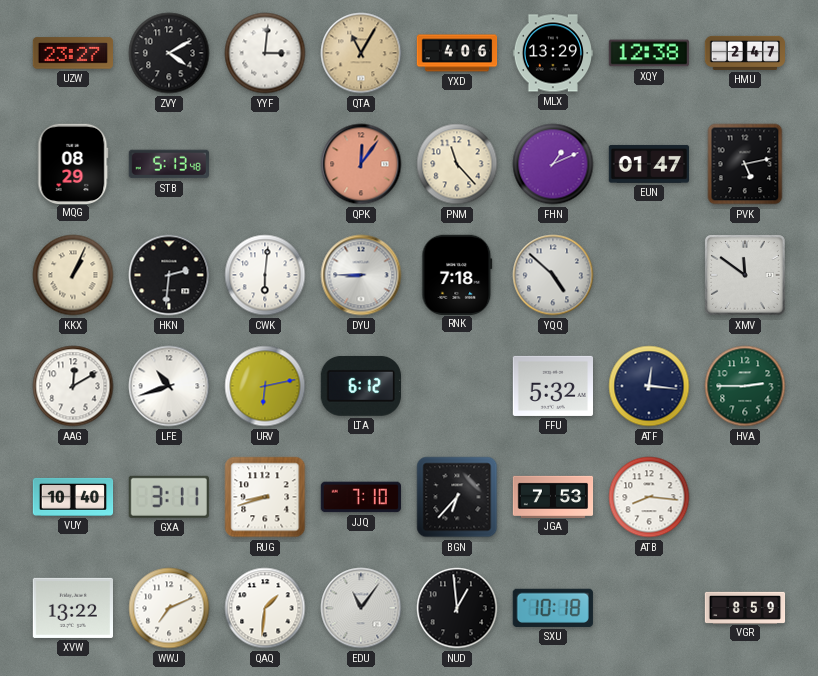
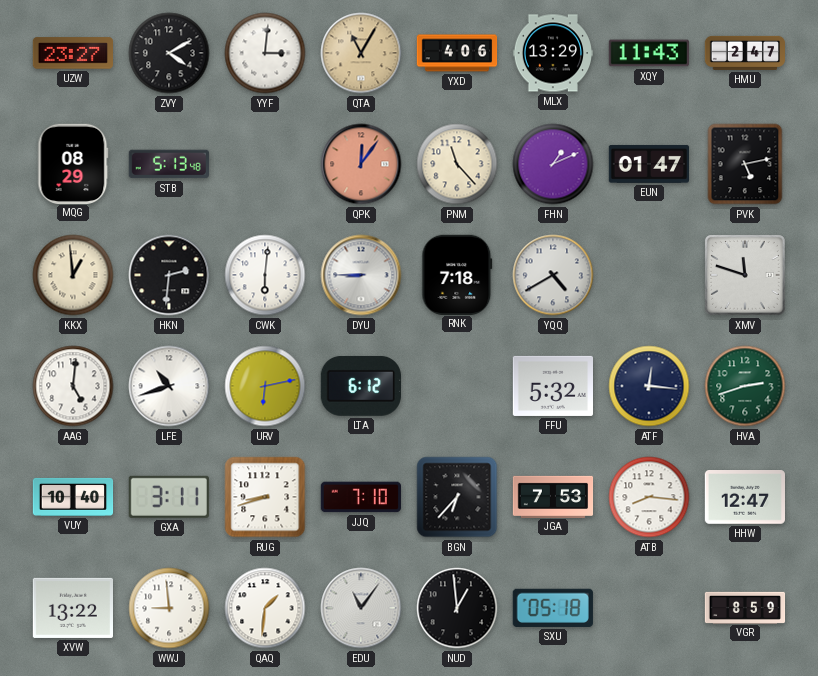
XQY: 12:38 -> 11:43
KKX: 1:04 -> 12:59
YQQ: 4:52 -> 4:40
XMV: 11:51 -> 11:48
AAG: 12:10 -> 5:01
HVA: 2:45 -> 2:42
HHW: none -> 12:47
WWJ: 7:11 -> 8:59
SXU: 10:18 -> 05:18
